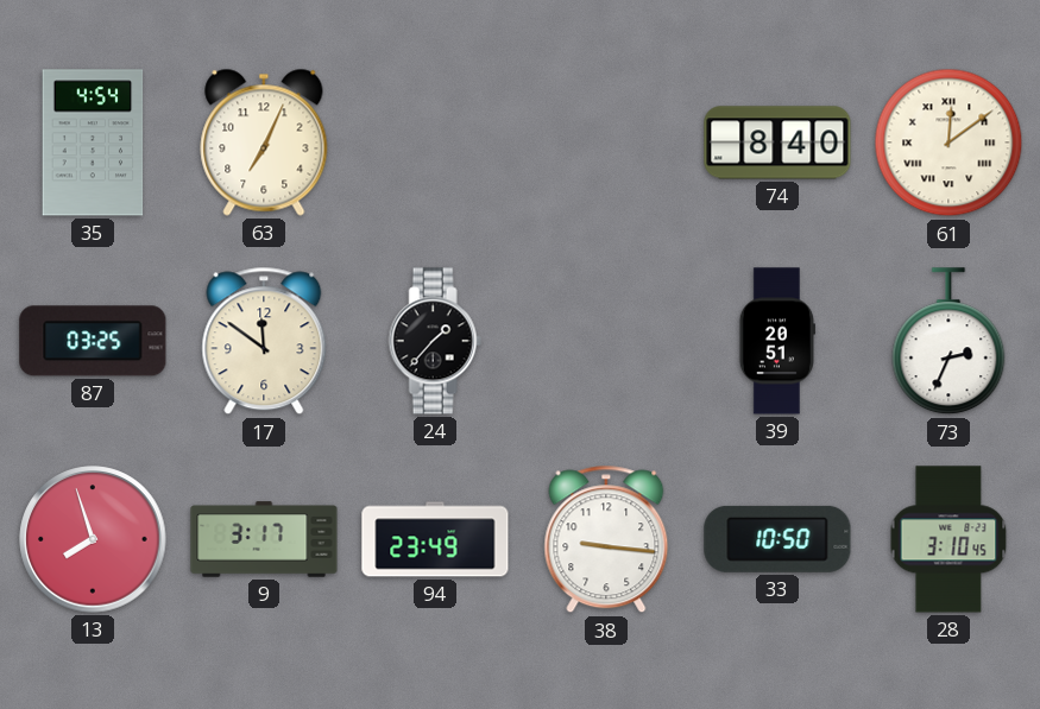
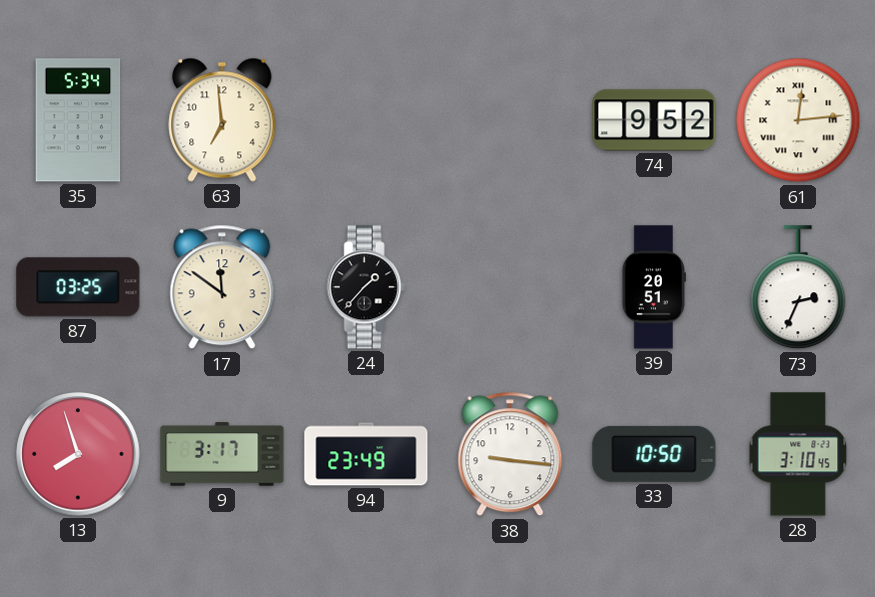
35: 4:54 -> 5:34
63: 7:04 -> 6:59
74: 8:40 -> 9:52
61: 12:09 -> 12:14
